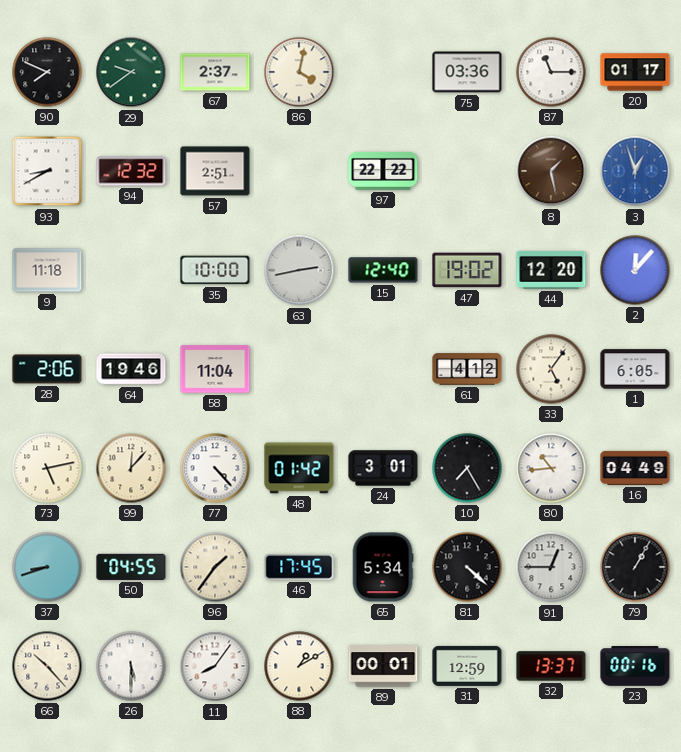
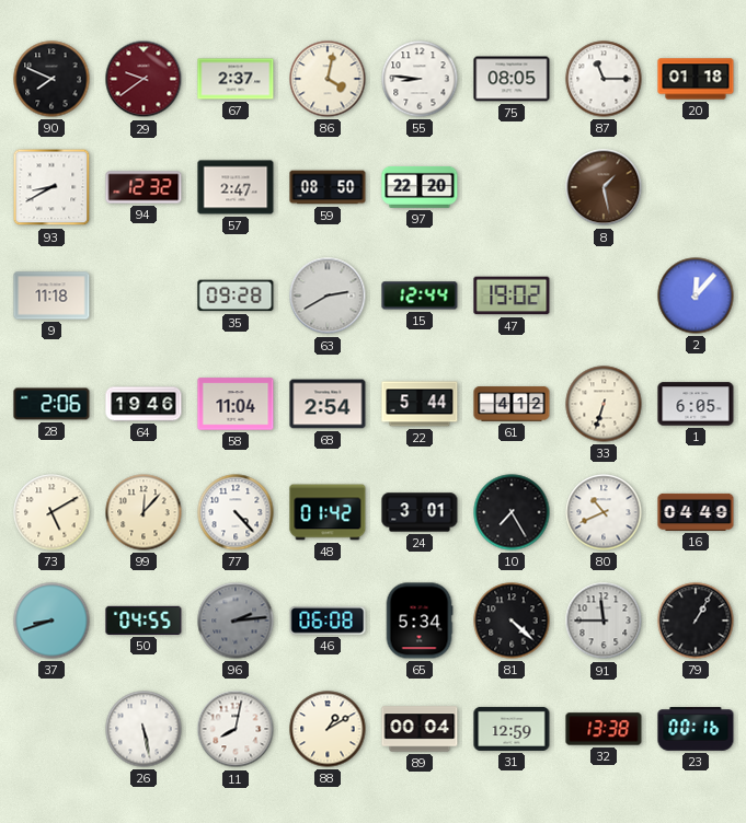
29 dial: green -> burgundy
55: none -> 8:46
75: 03:36 -> 08:05
20: 01:17 -> 01:18
57: 2:51 -> 2:47
59: none -> 08:50
97: 22:22 -> 22:20
3: 12:57 -> none
35: 10:00 -> 09:28
63: 2:43 -> 2:40
15: 12:40 -> 12:44
44: 12:20 -> none
68: none -> 2:54
22: none -> 5:44
33: 5:06 -> 6:33
73: 5:13 -> 5:10
80: 10:44 -> 10:41
96: 1:36 -> 2:14
96 dial: cream -> grey
46: 17:45 -> 06:08
91: 12:45 -> 11:45
66: 10:23 -> none
26: 5:30 -> 5:28
11: 8:06 -> 8:02
89: 00:01 -> 00:04
32: 13:37 -> 13:38
